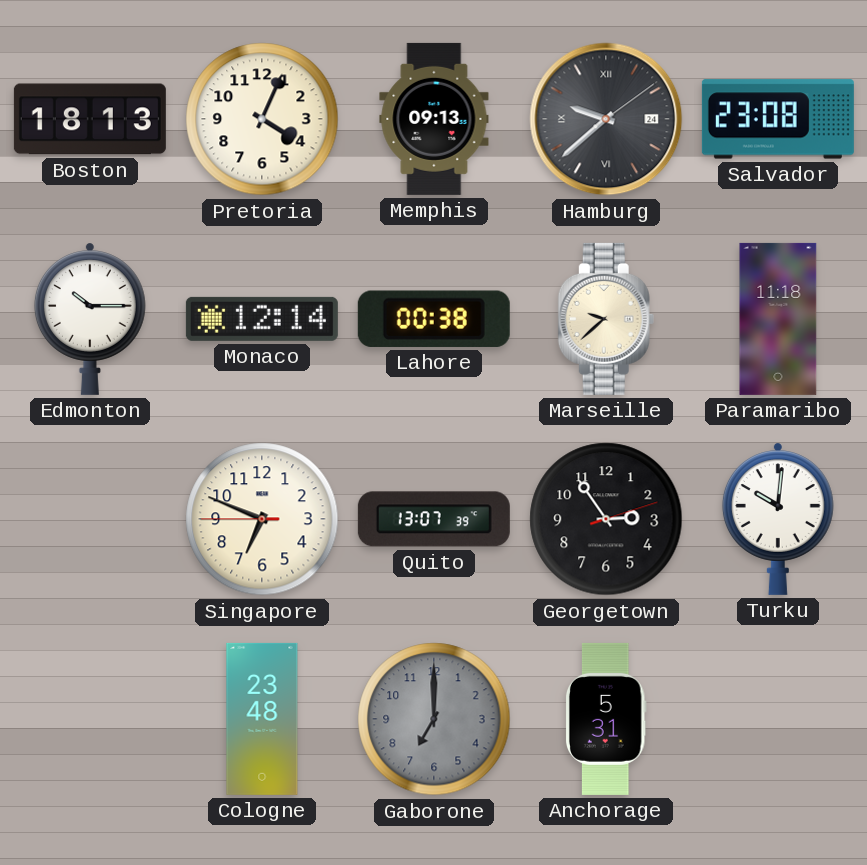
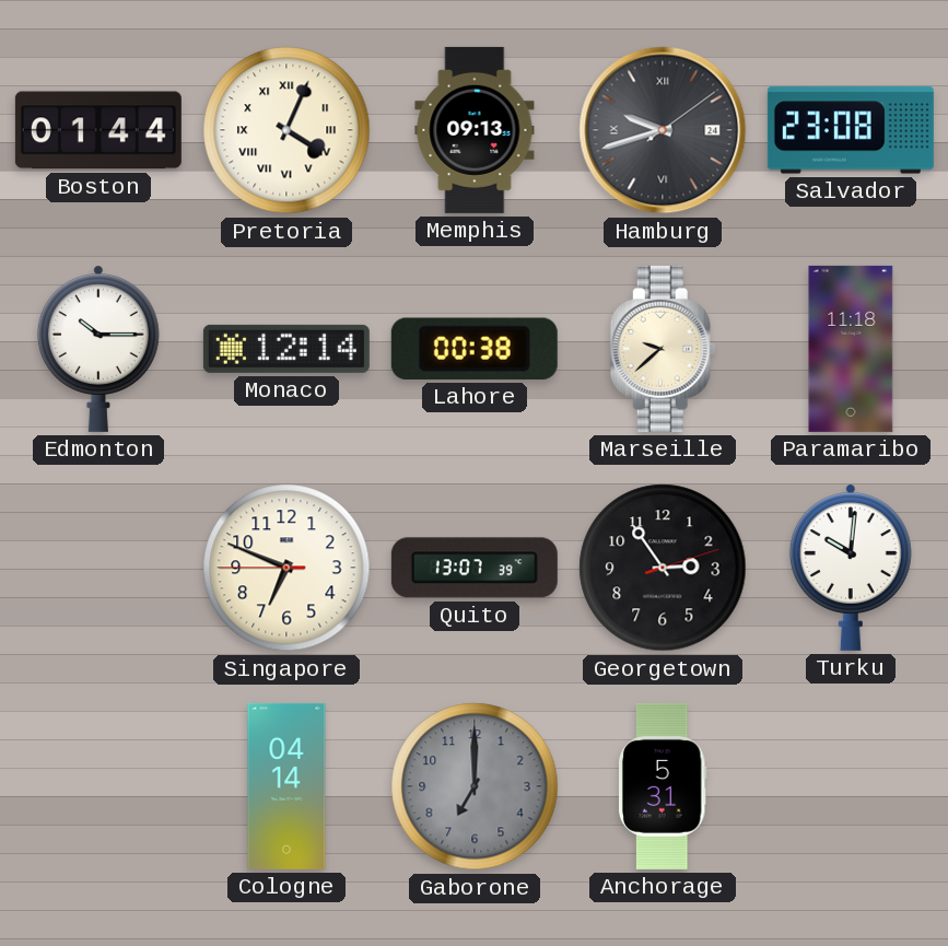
Boston: 18:13 -> 01:44
Pretoria numerals: Arabic -> Roman
Hamburg: 9:38 -> 9:42
Cologne: 23:48 -> 04:14
